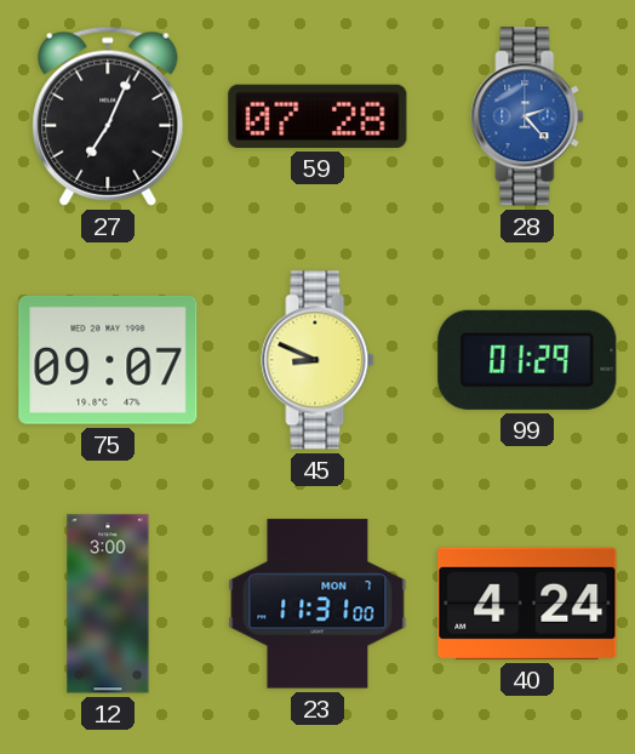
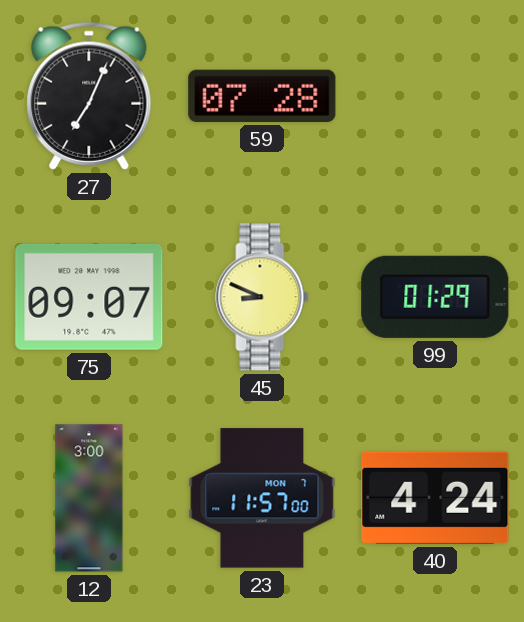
28: 2:23 -> none
23: 11:31 -> 11:57
